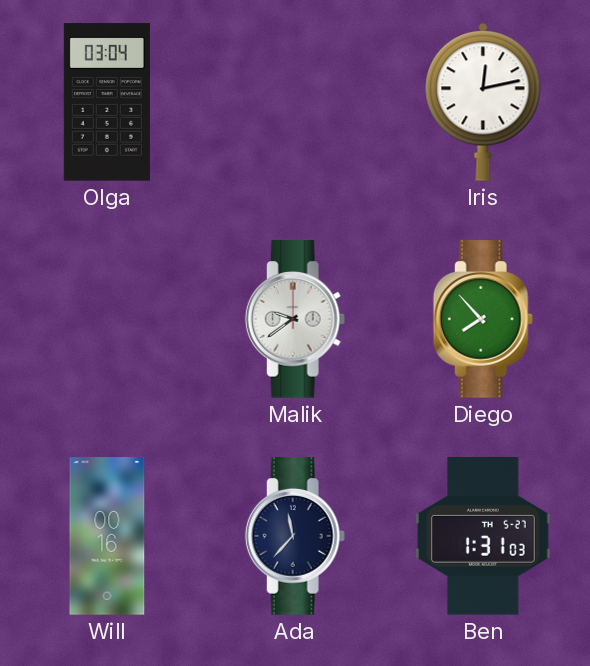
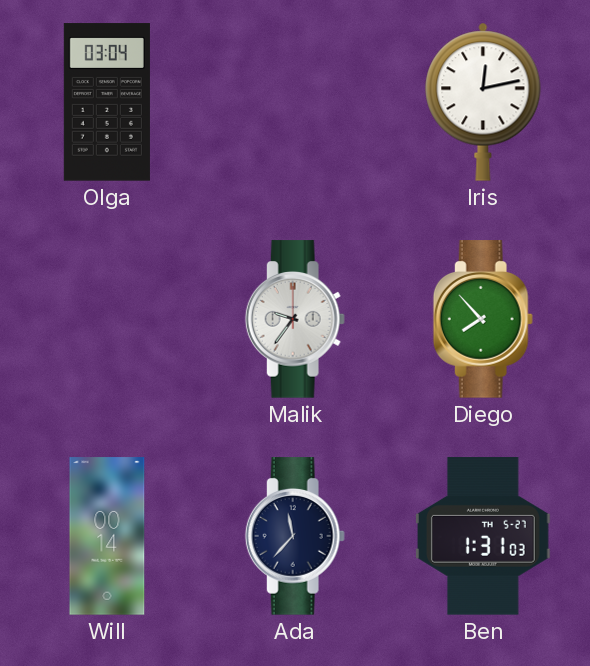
Malik: 9:39 -> 9:36
Will: 00:16 -> 00:14
